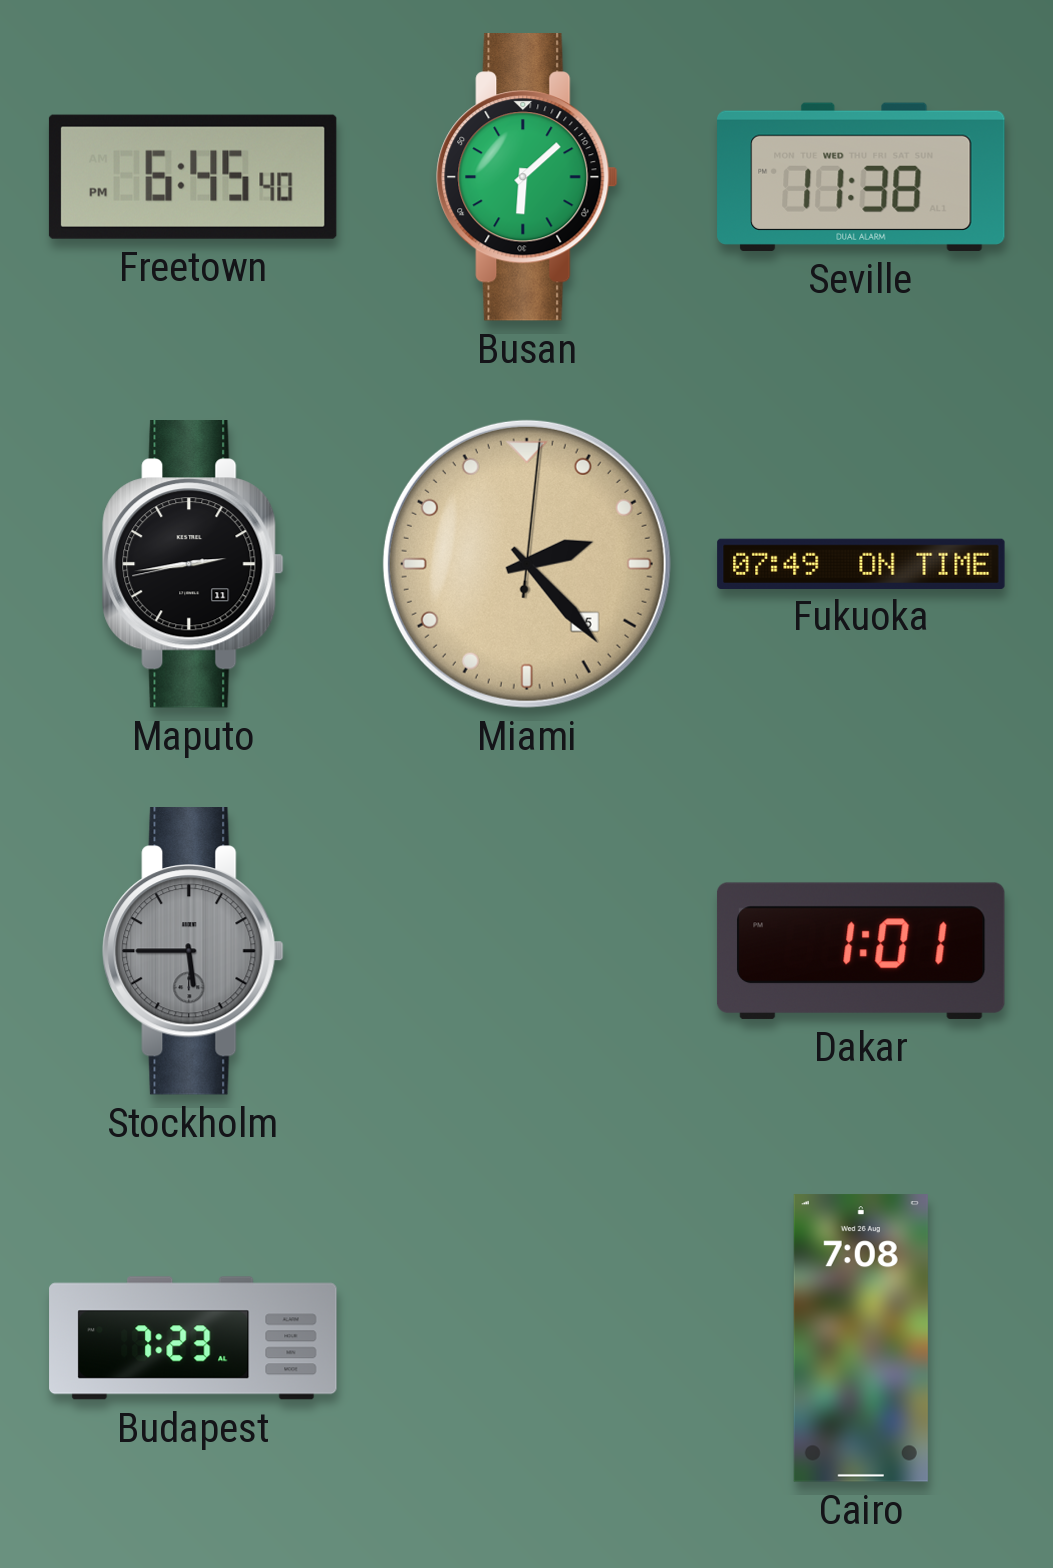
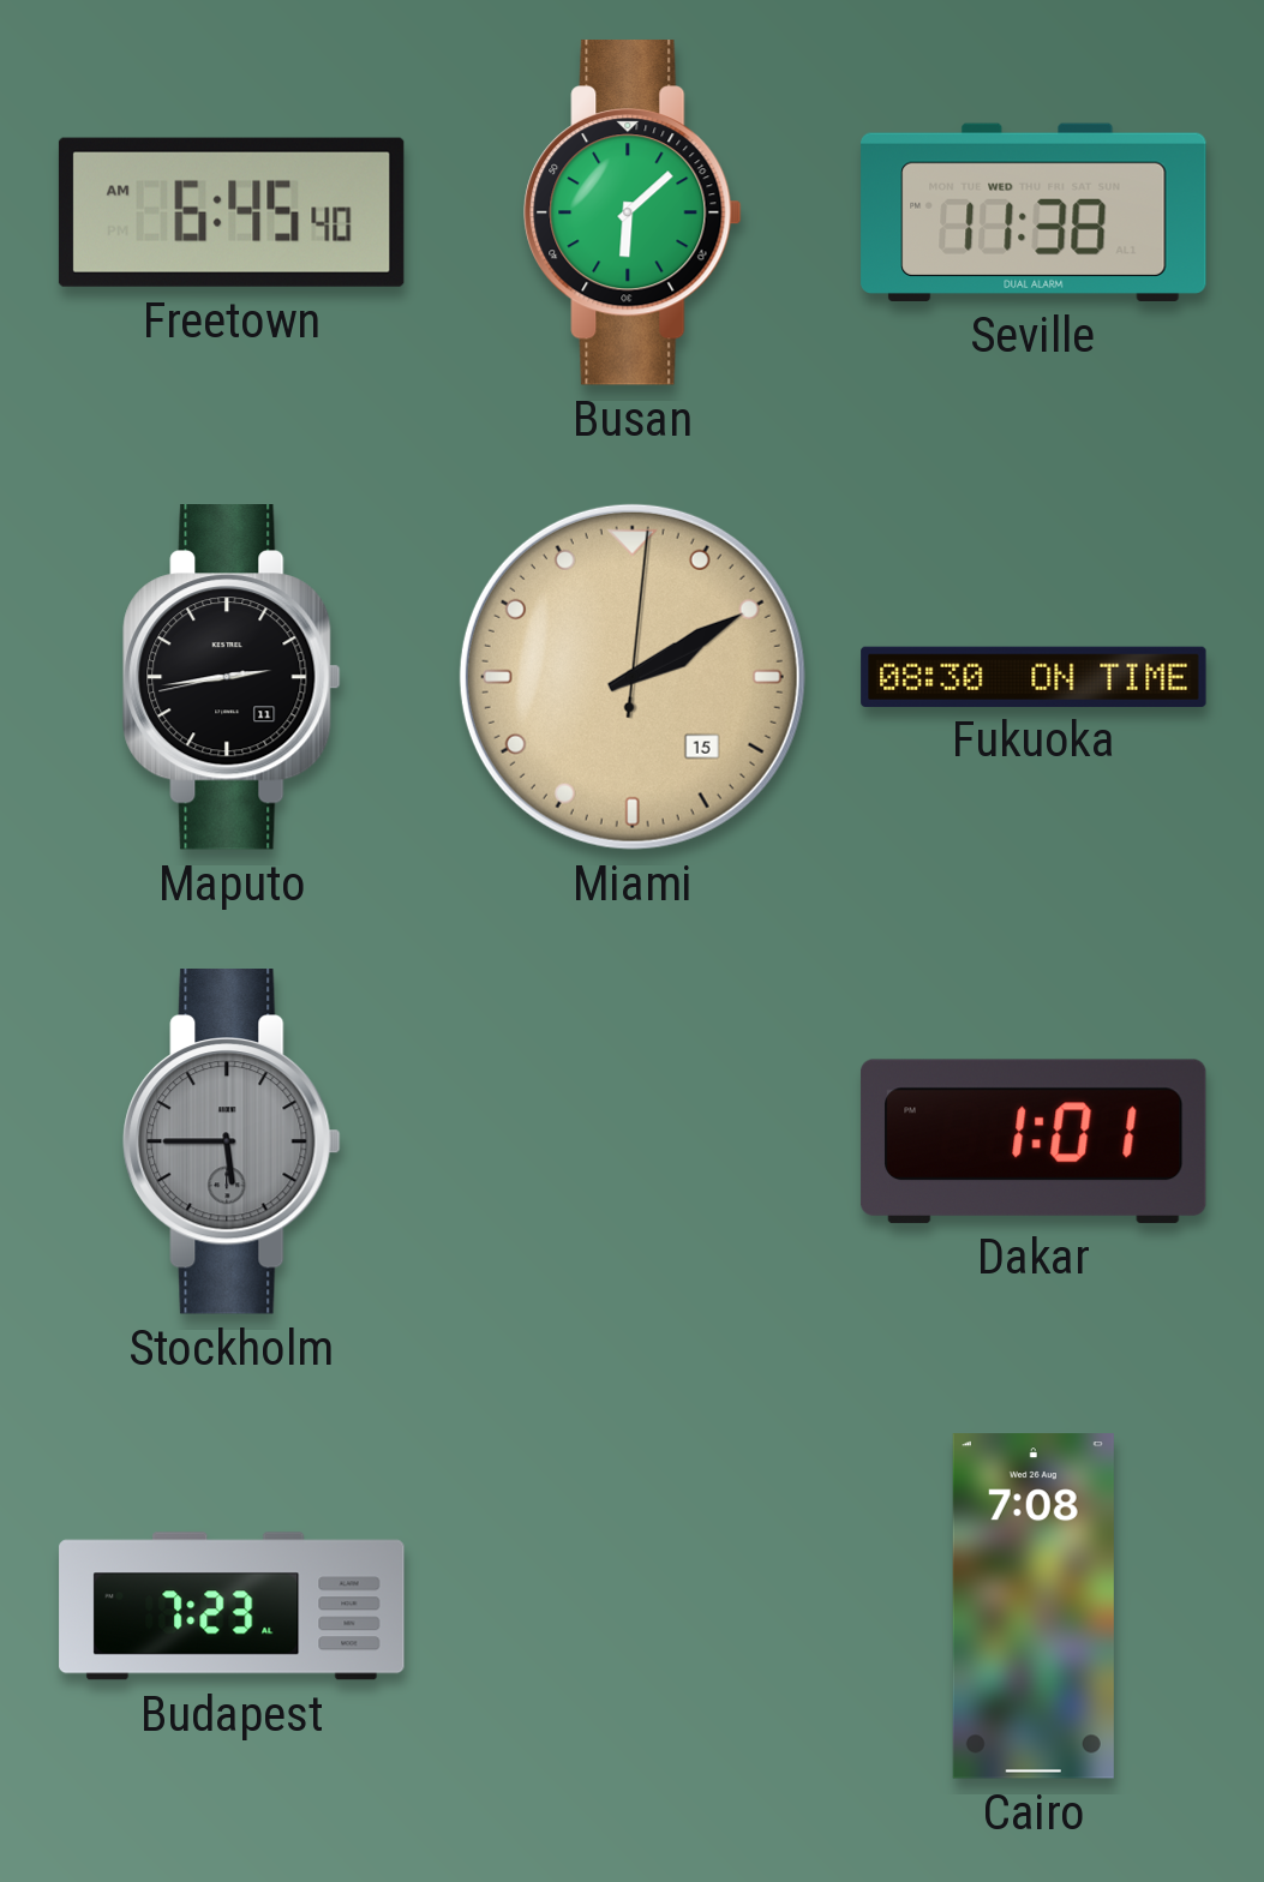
Freetown: 6:45:40 PM -> 6:45:40 AM
Miami: 2:23 -> 2:10
Fukuoka: 07:49 -> 08:30
